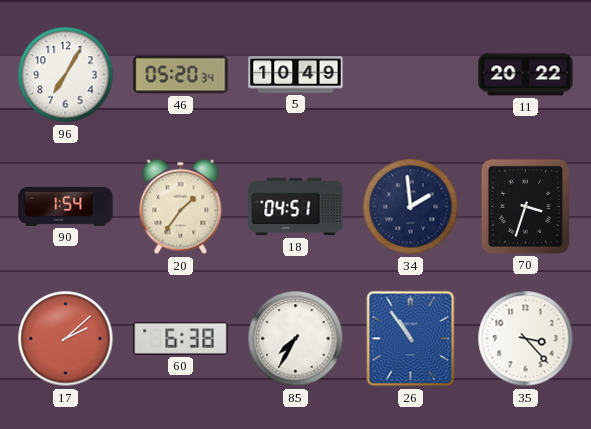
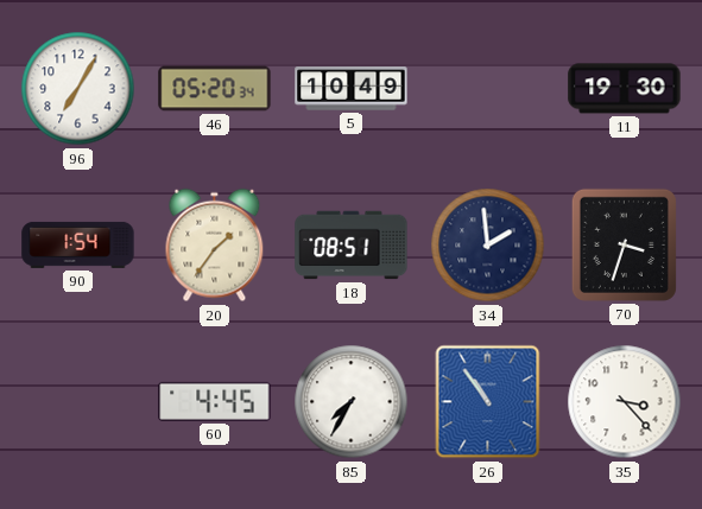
11: 20:22 -> 19:30
18: 04:51 -> 08:51
17: 2:08 -> none
60: 6:38 -> 4:45
